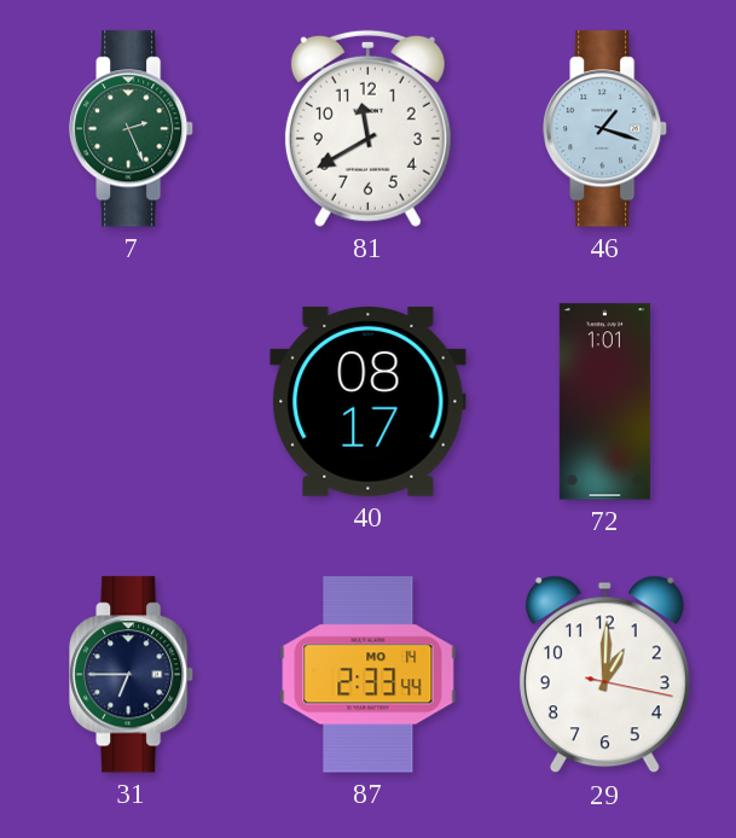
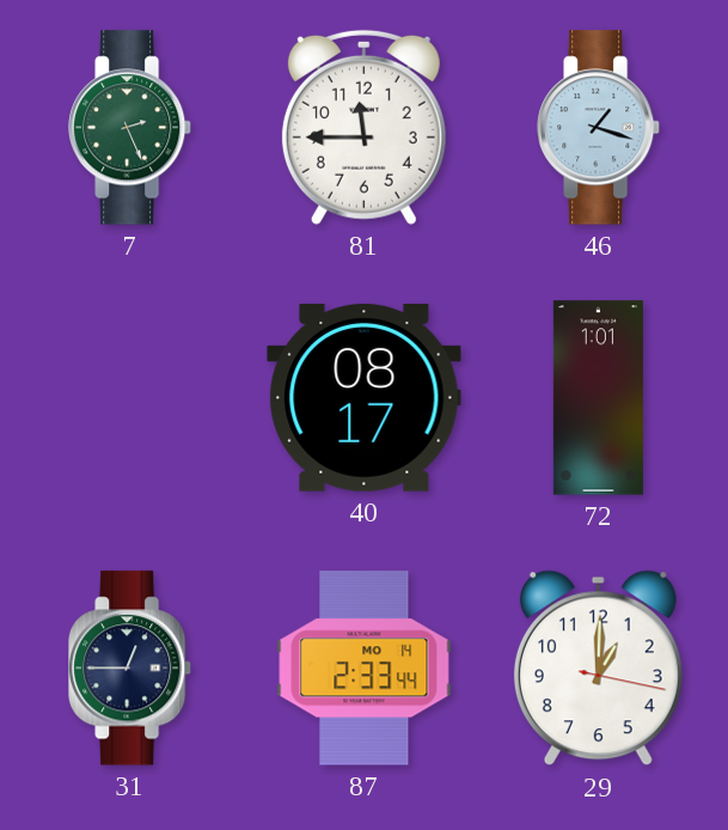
81: 11:40 -> 11:45
31: 6:45 -> 12:45
